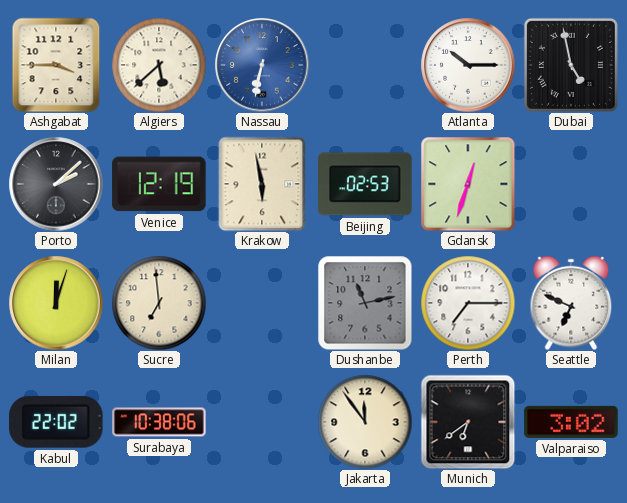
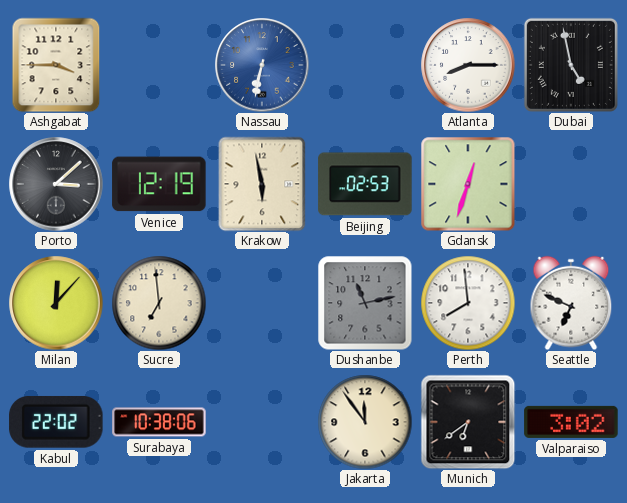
Algiers: 5:38 -> none
Atlanta: 10:15 -> 8:15
Porto: 2:08 -> 3:08
Milan: 12:03 -> 12:07
Perth: 7:15 -> 7:59
